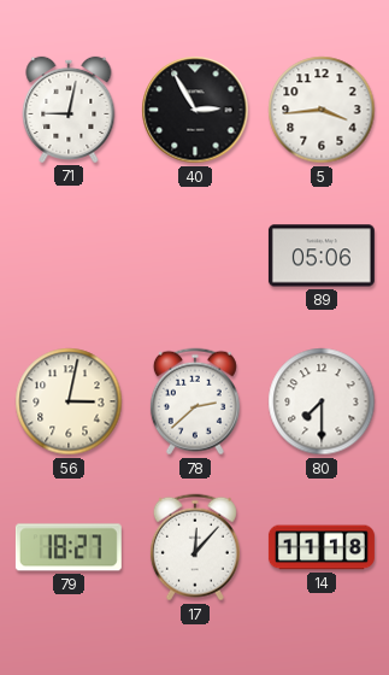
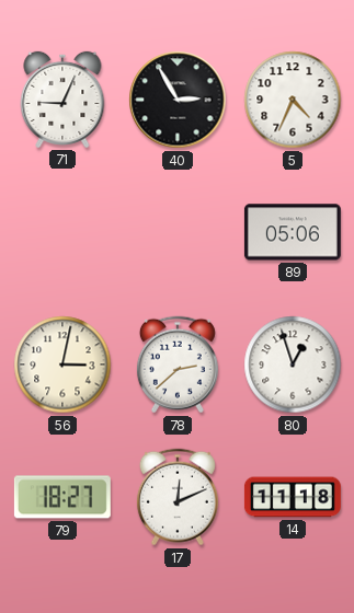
71: 9:02 -> 9:04
5: 3:44 -> 4:34
80: 7:30 -> 12:57
17: 12:07 -> 12:11
